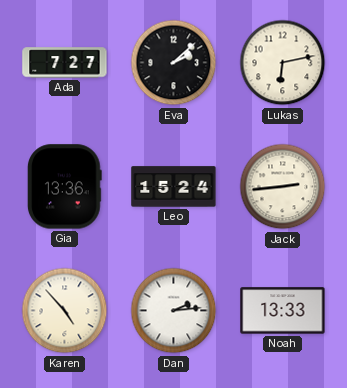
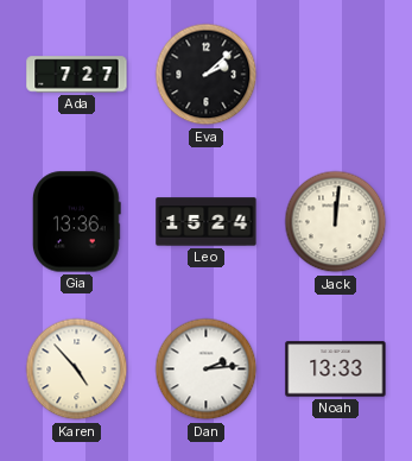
Lukas: 6:13 -> none
Jack: 2:44 -> 12:01
